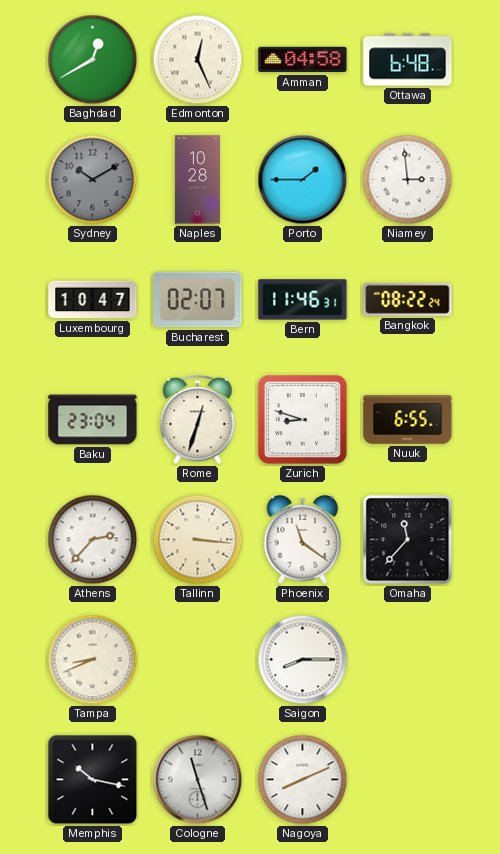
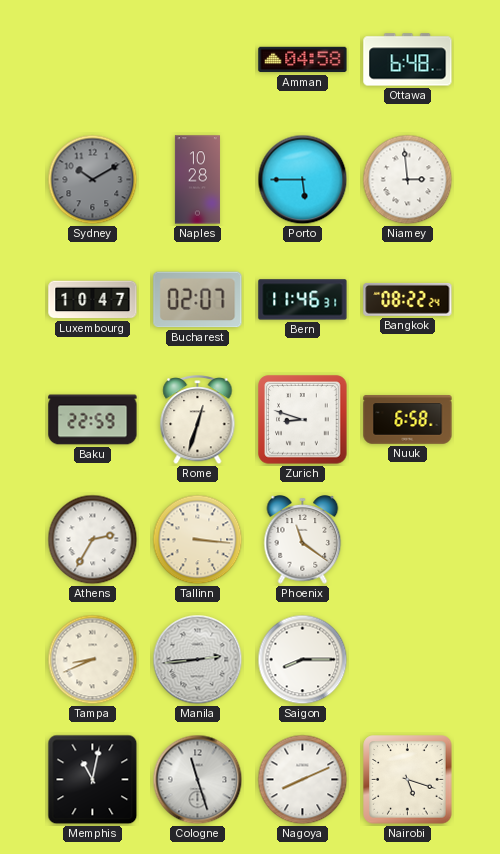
Baghdad: 12:40 -> none
Edmonton: 12:26 -> none
Porto: 1:45 -> 5:45
Baku: 23:04 -> 22:59
Nuuk: 6:55 -> 6:58
Athens: 2:37 -> 2:35
Omaha: 11:37 -> none
Manila: none -> 2:44
Memphis: 10:17 -> 11:02
Nairobi: none -> 5:18
